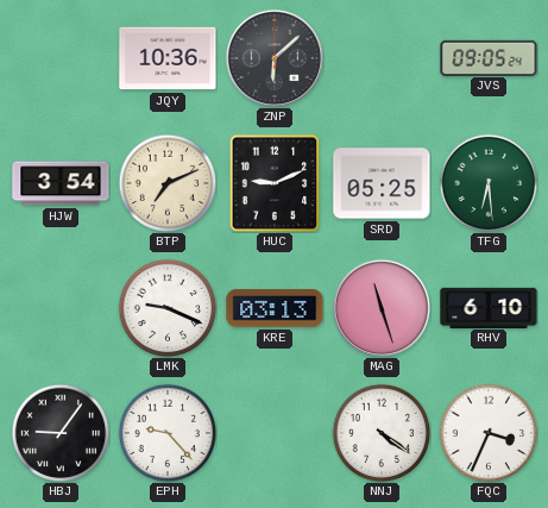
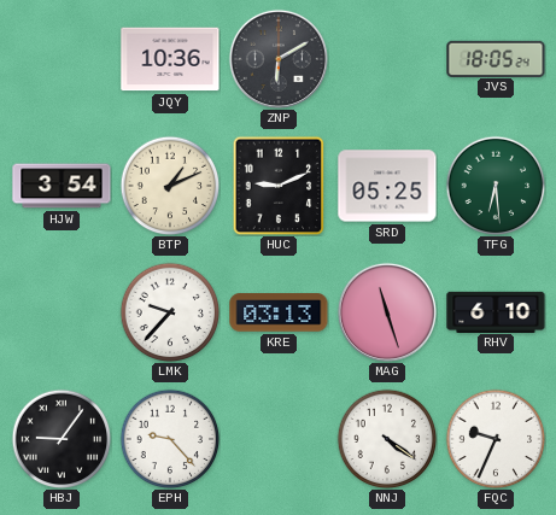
ZNP: 6:08 -> 6:10
JVS: 09:05 -> 18:05
BTP: 7:11 -> 1:11
LMK: 9:19 -> 9:37
FQC: 3:34 -> 9:34
